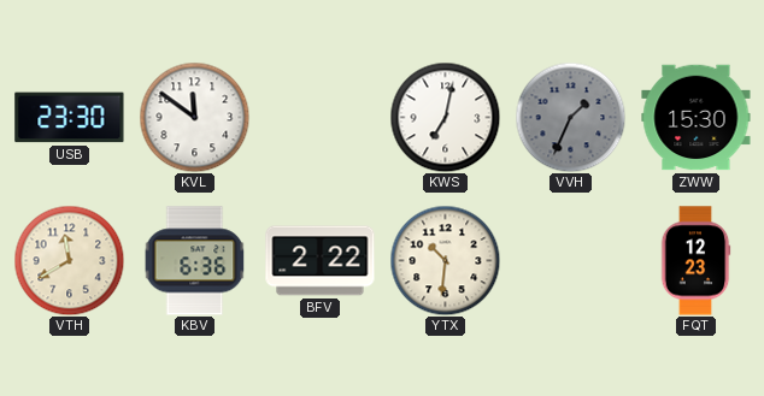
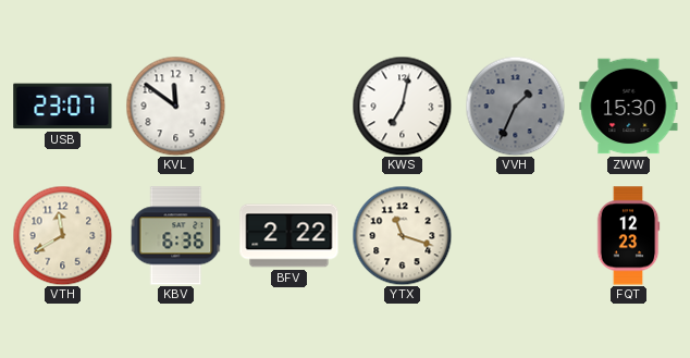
USB: 23:30 -> 23:07
YTX: 10:31 -> 11:18
